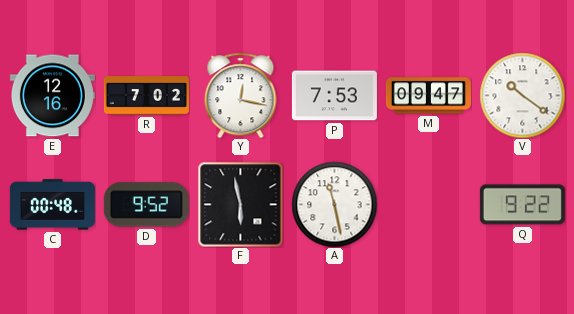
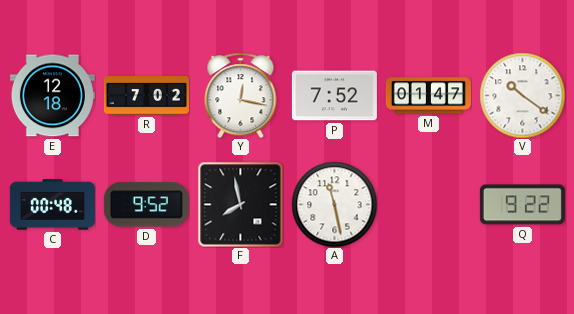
E: 12:16 -> 12:18
P: 7:53 -> 7:52
M: 09:47 -> 01:47
F: 5:58 -> 7:58
